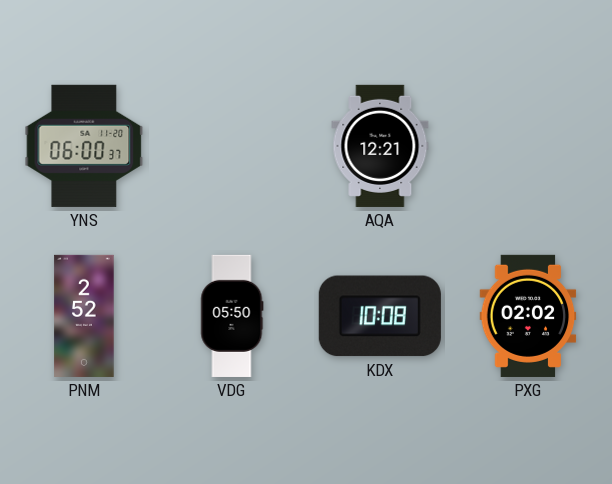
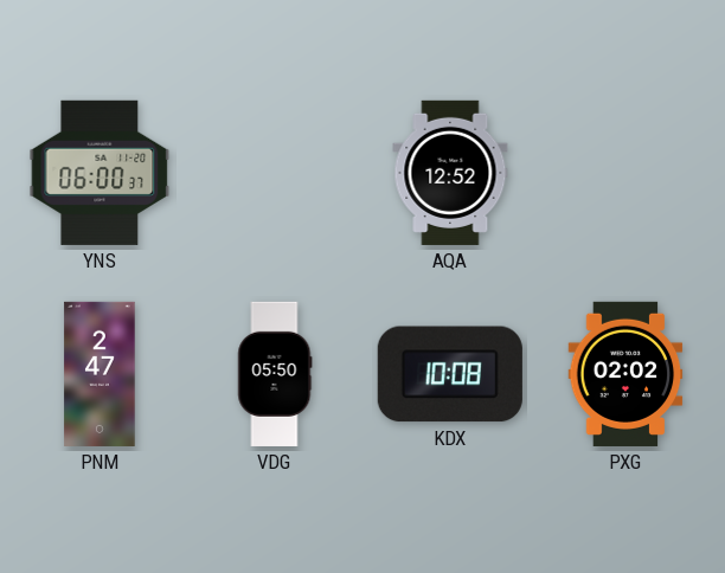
AQA: 12:21 -> 12:52
PNM: 2:52 -> 2:47
